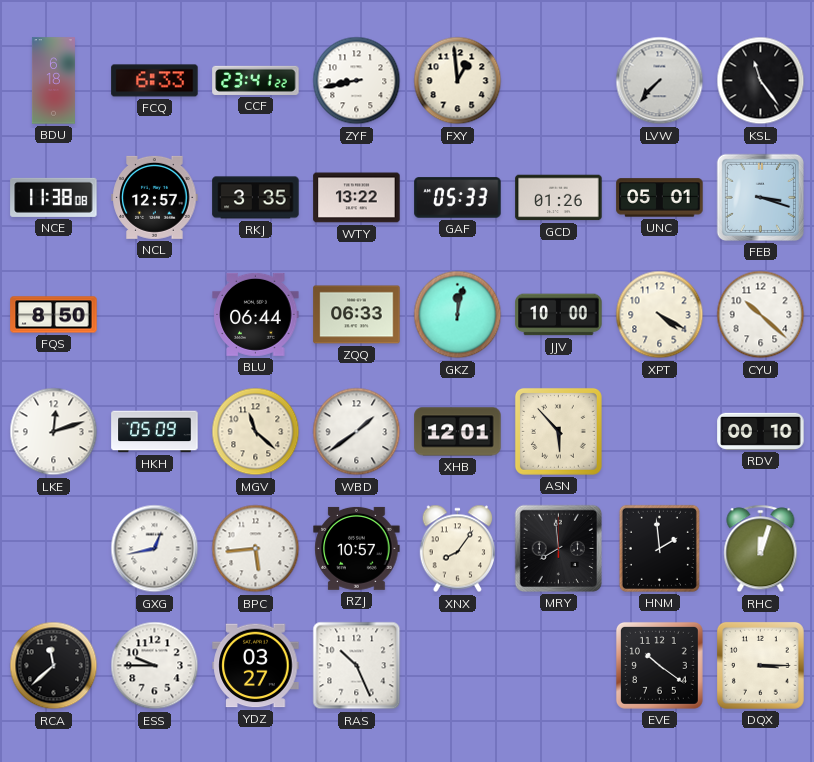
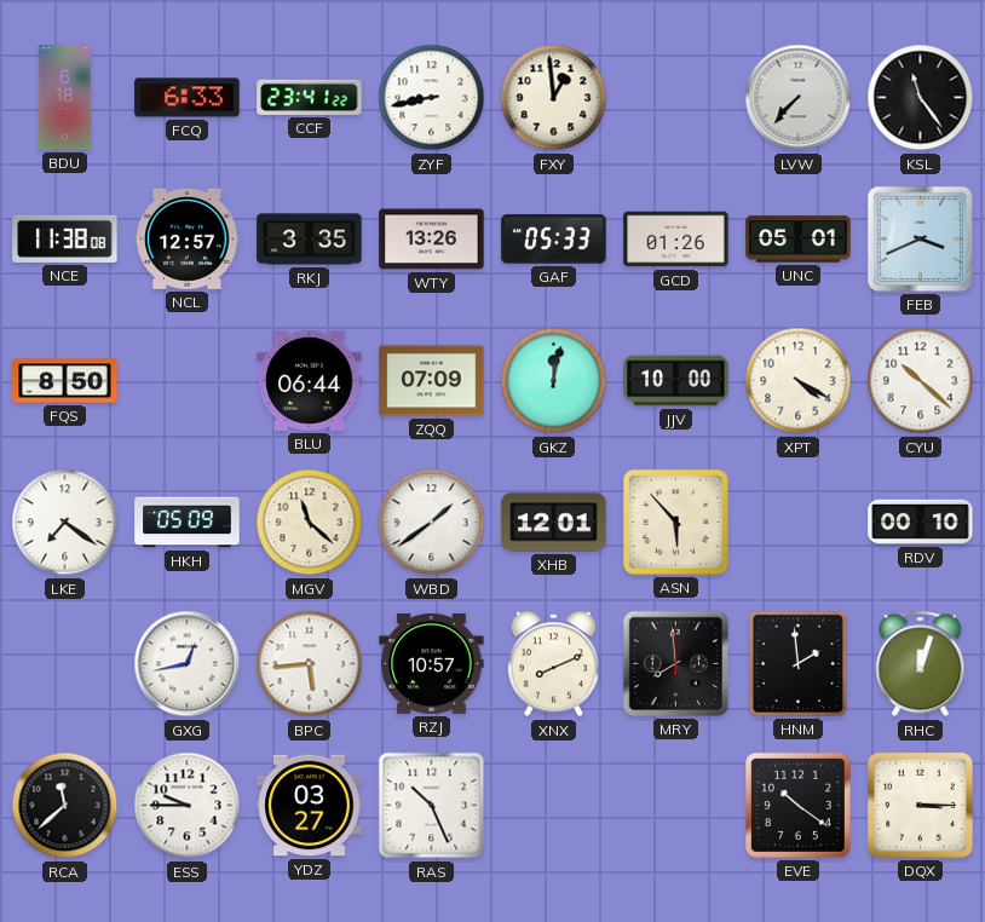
WTY: 13:22 -> 13:26
FEB: 3:18 -> 3:41
ZQQ: 06:33 -> 07:09
LKE: 12:12 -> 7:21
XNX: 8:06 -> 8:11
